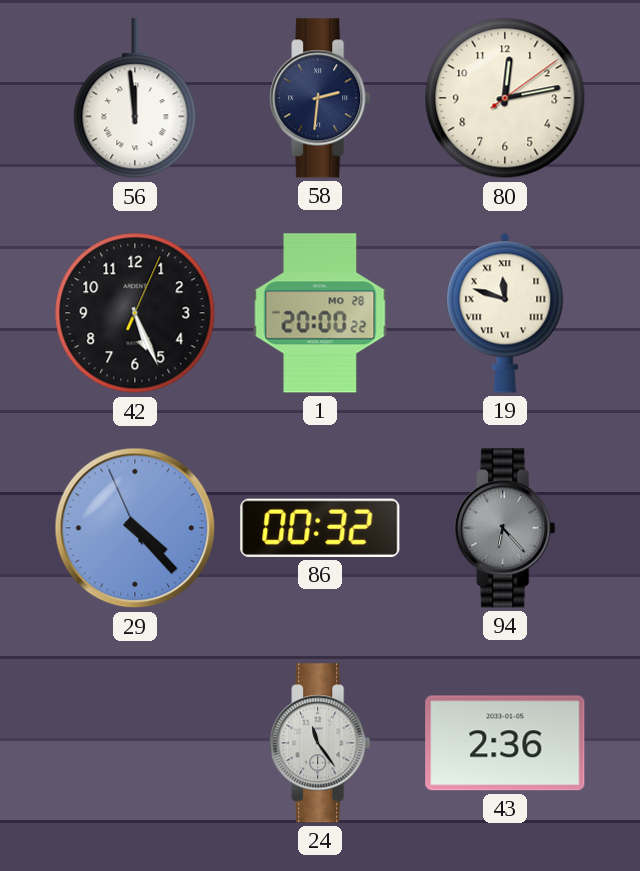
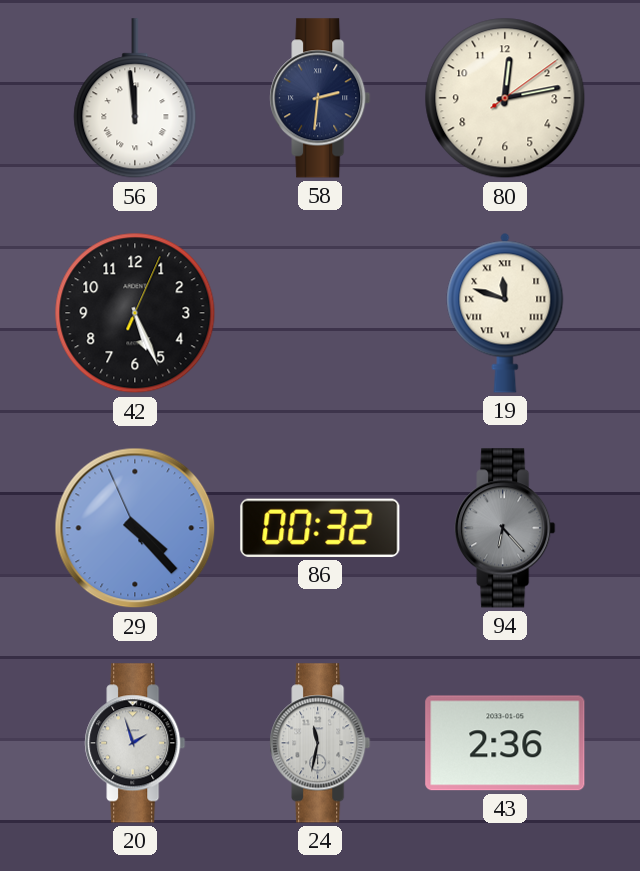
1: 20:00 -> none
20: none -> 1:57
24: 11:24 -> 11:32
